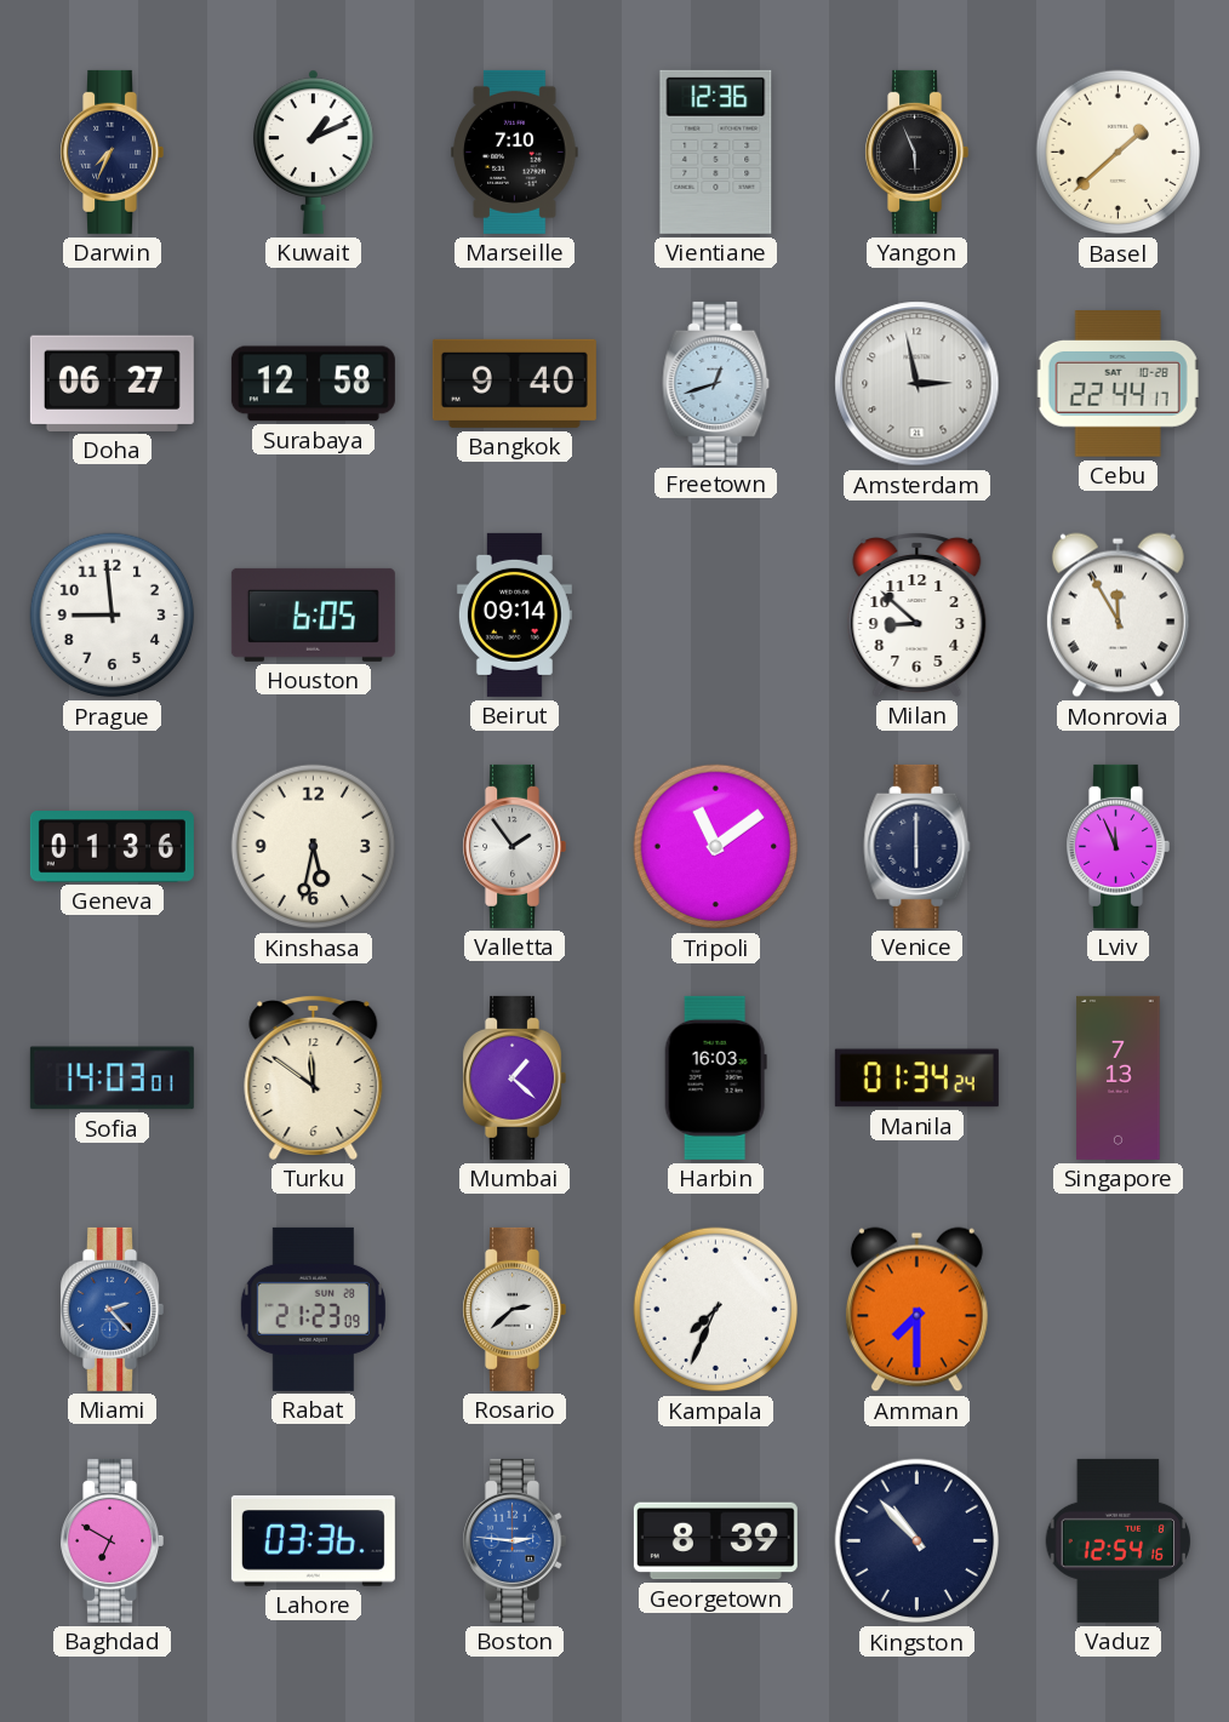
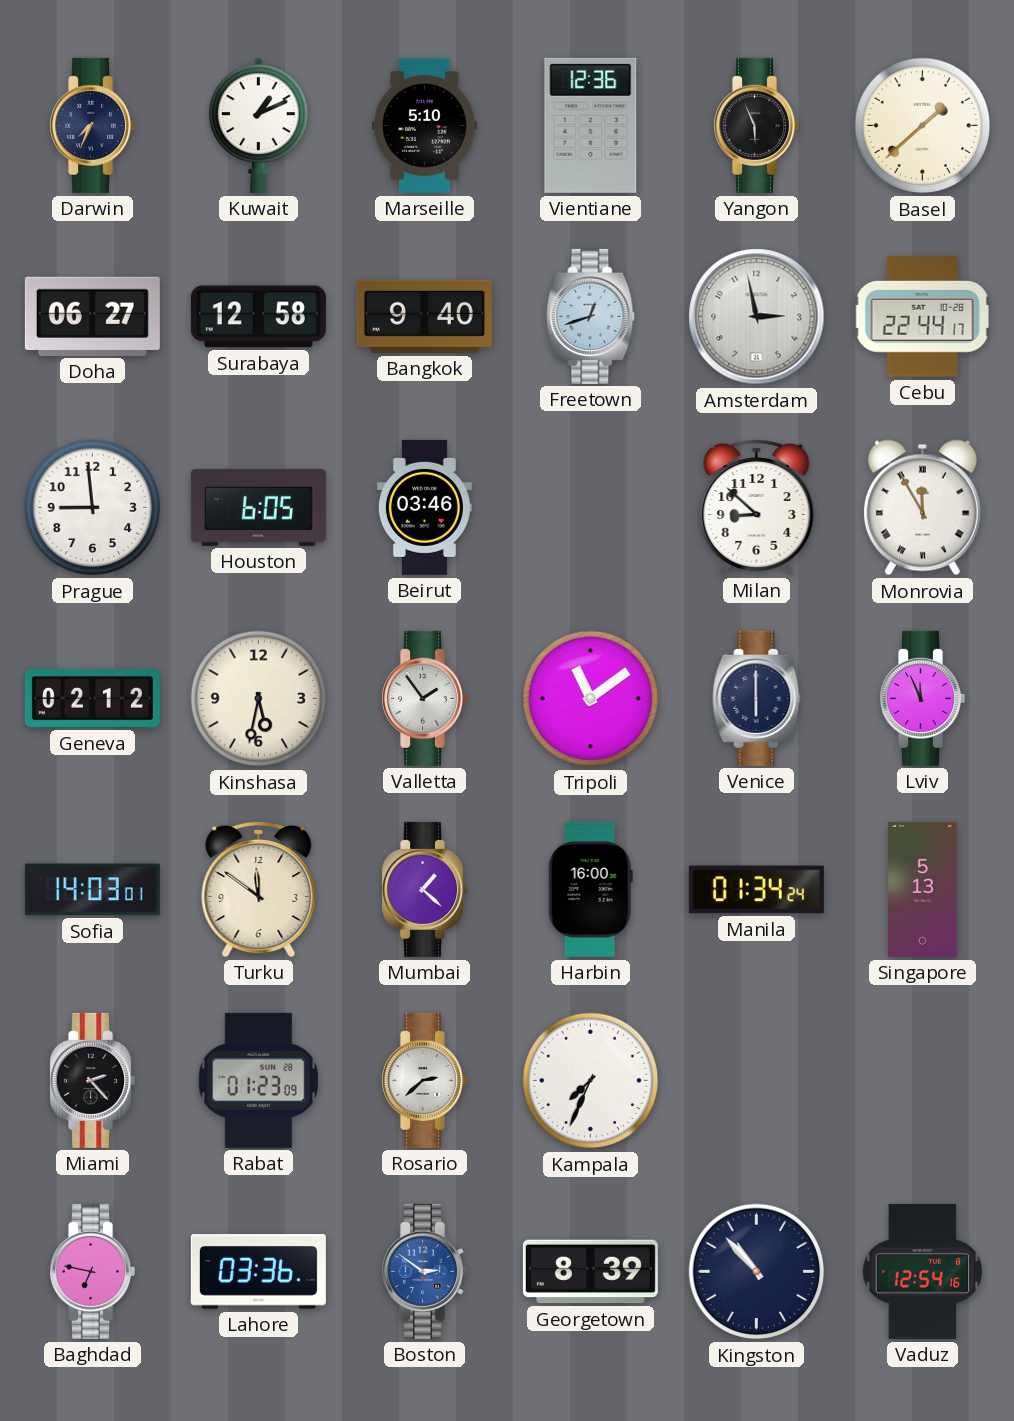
Marseille: 7:10 -> 5:10
Beirut: 09:14 -> 03:46
Geneva: 01:36 -> 02:12
Harbin: 16:03 -> 16:00
Singapore: 7:13 -> 5:13
Miami dial: blue -> black
Rabat: 21:23 -> 01:23
Amman: 7:30 -> none
Baghdad: 6:50 -> 6:47
Boston: 2:46 -> 2:51
